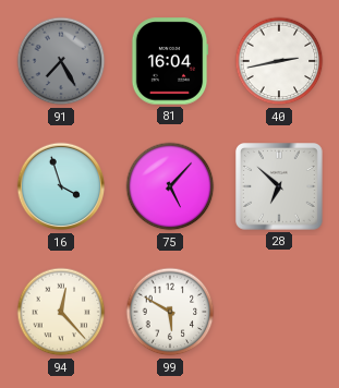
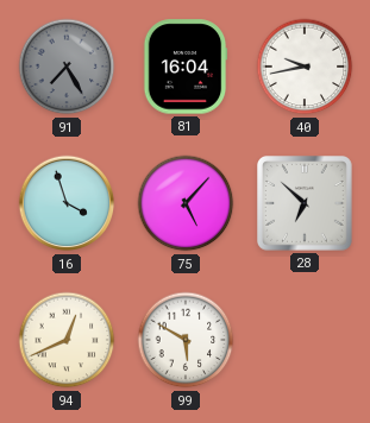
40: 2:43 -> 9:43
94: 12:23 -> 12:41
